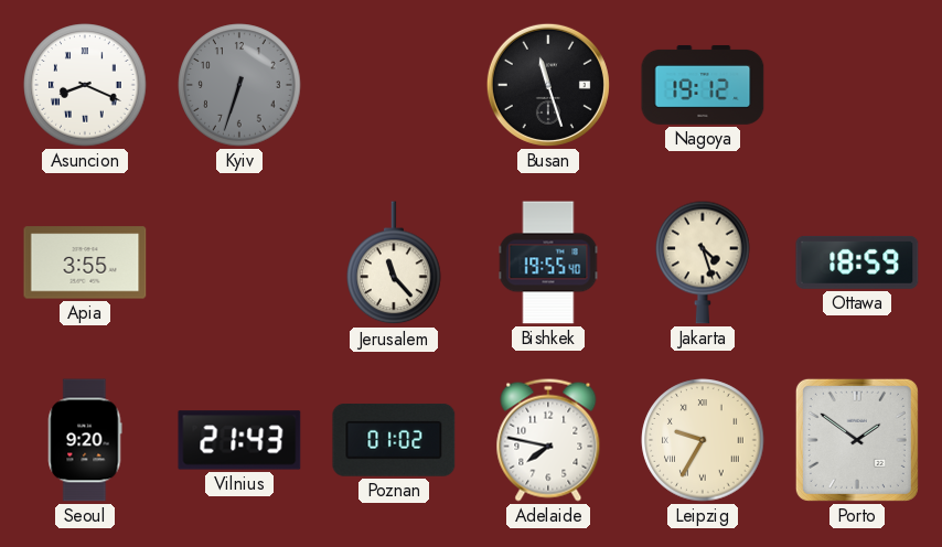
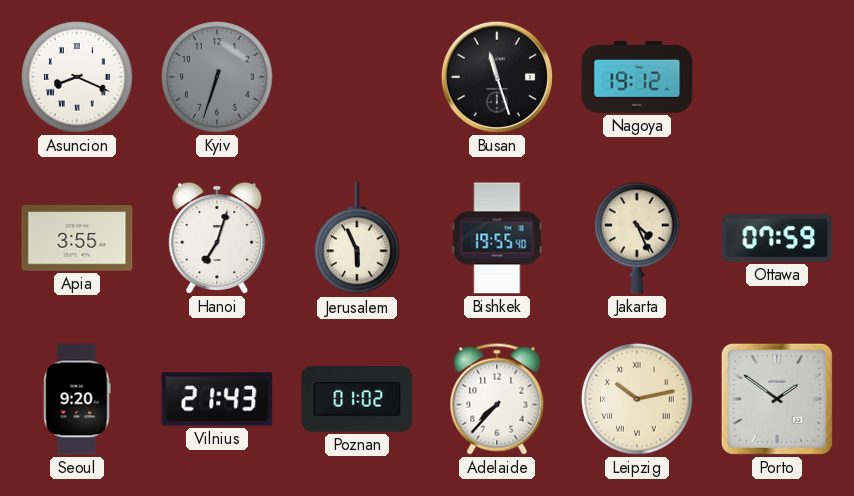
Hanoi: none -> 7:03
Jerusalem: 11:23 -> 5:56
Jakarta: 4:27 -> 4:26
Ottawa: 18:59 -> 07:59
Adelaide: 7:47 -> 7:37
Leipzig: 9:35 -> 10:13
